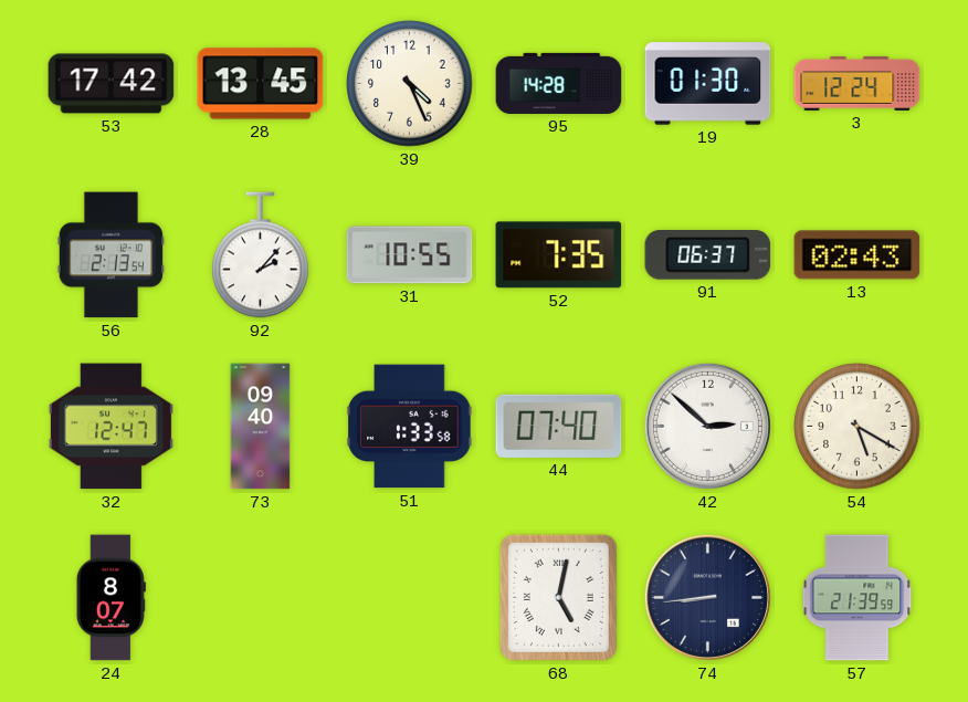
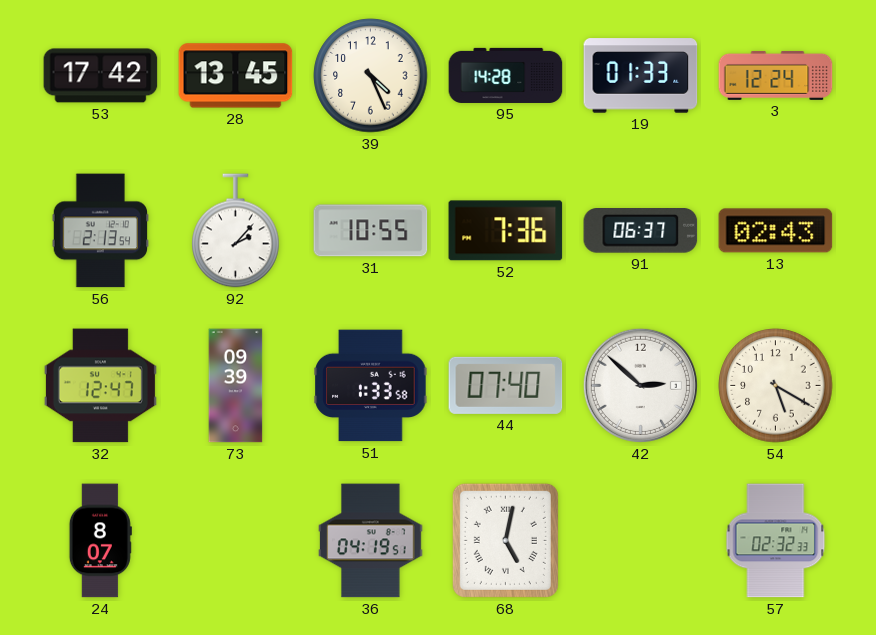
19: 01:30 -> 01:33
52: 7:35 -> 7:36
73: 09:40 -> 09:39
36: none -> 04:19
74: 8:44 -> none
57: 21:39 -> 02:32
